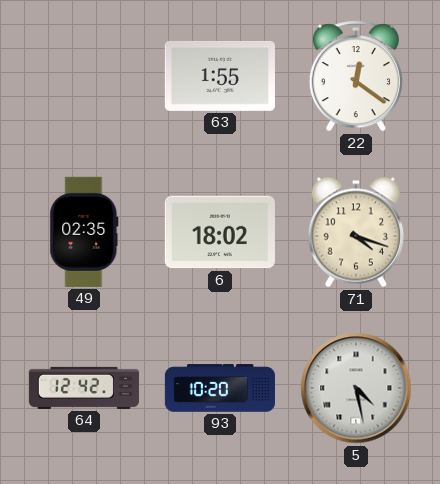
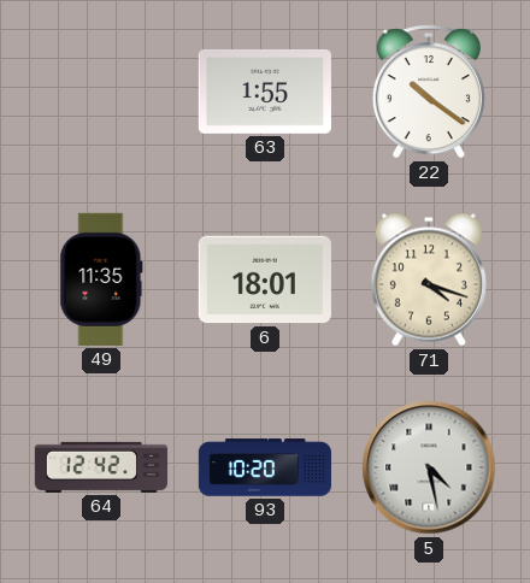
22: 12:21 -> 10:21
49: 02:35 -> 11:35
6: 18:02 -> 18:01
